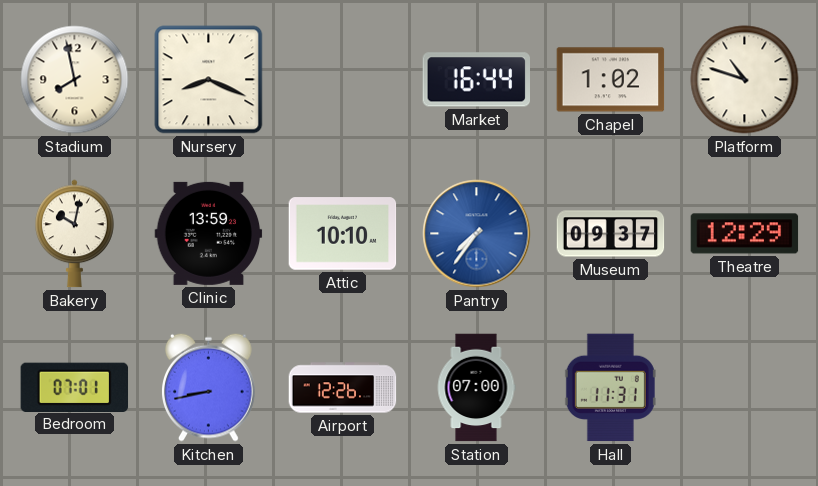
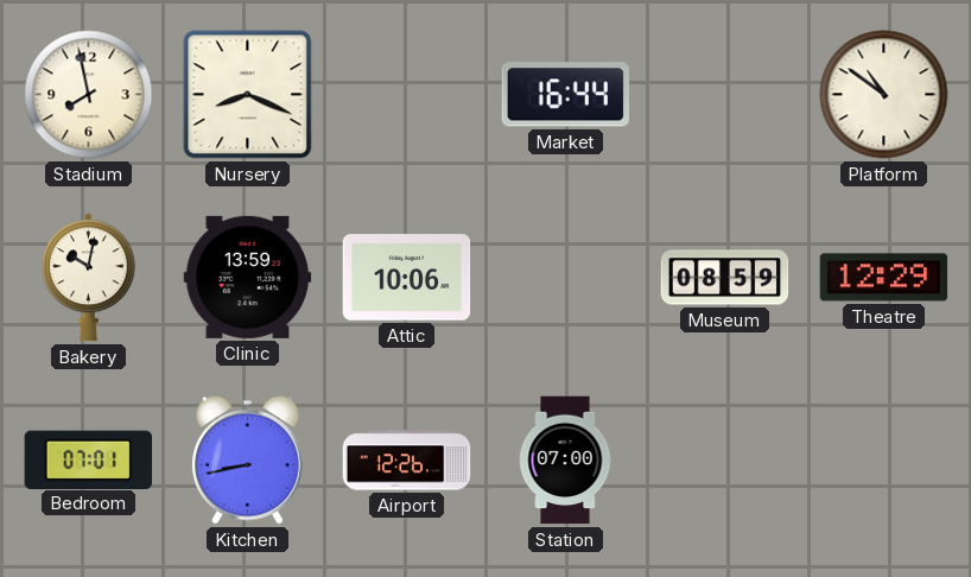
Chapel: 1:02 -> none
Platform: 10:48 -> 10:51
Attic: 10:10 -> 10:06
Pantry: 7:36 -> none
Museum: 09:37 -> 08:59
Hall: 11:31 -> none
